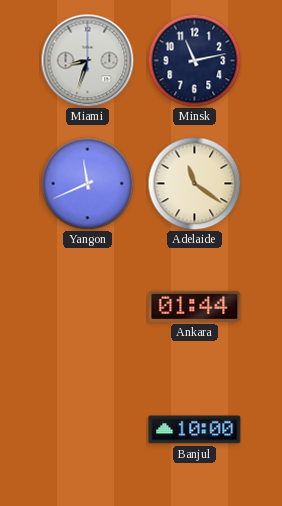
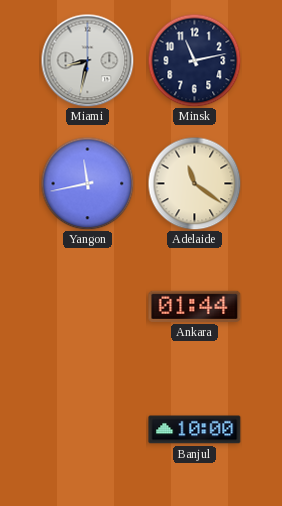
Miami: 8:33 -> 8:32
Yangon: 11:41 -> 11:43
